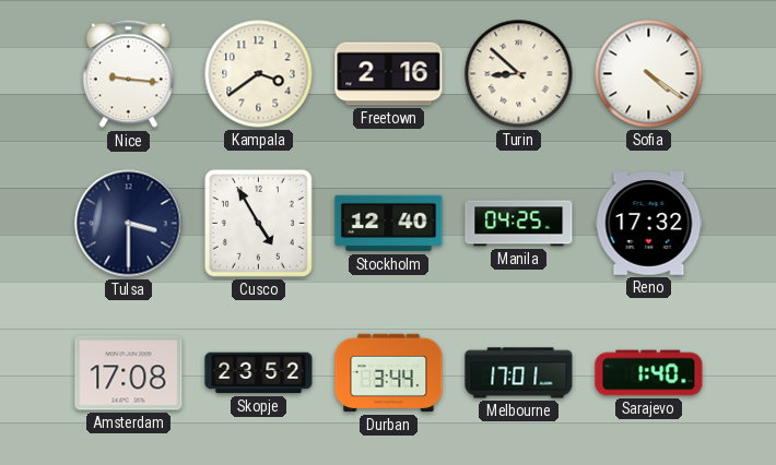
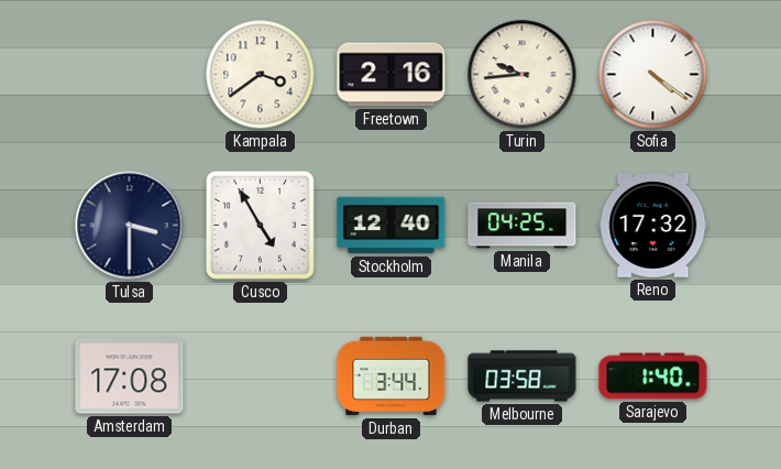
Nice: 9:16 -> none
Turin: 8:52 -> 9:44
Skopje: 23:52 -> none
Melbourne: 17:01 -> 03:58
